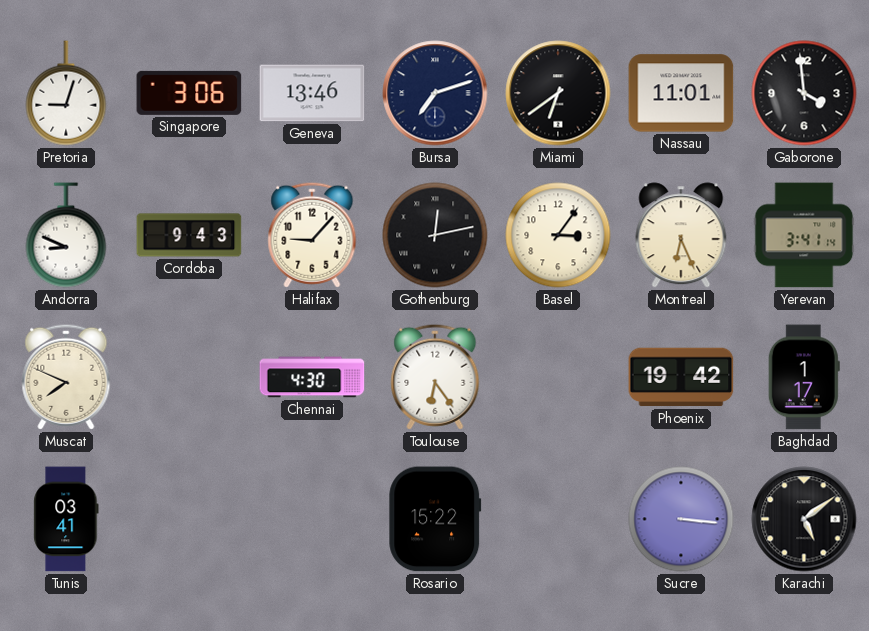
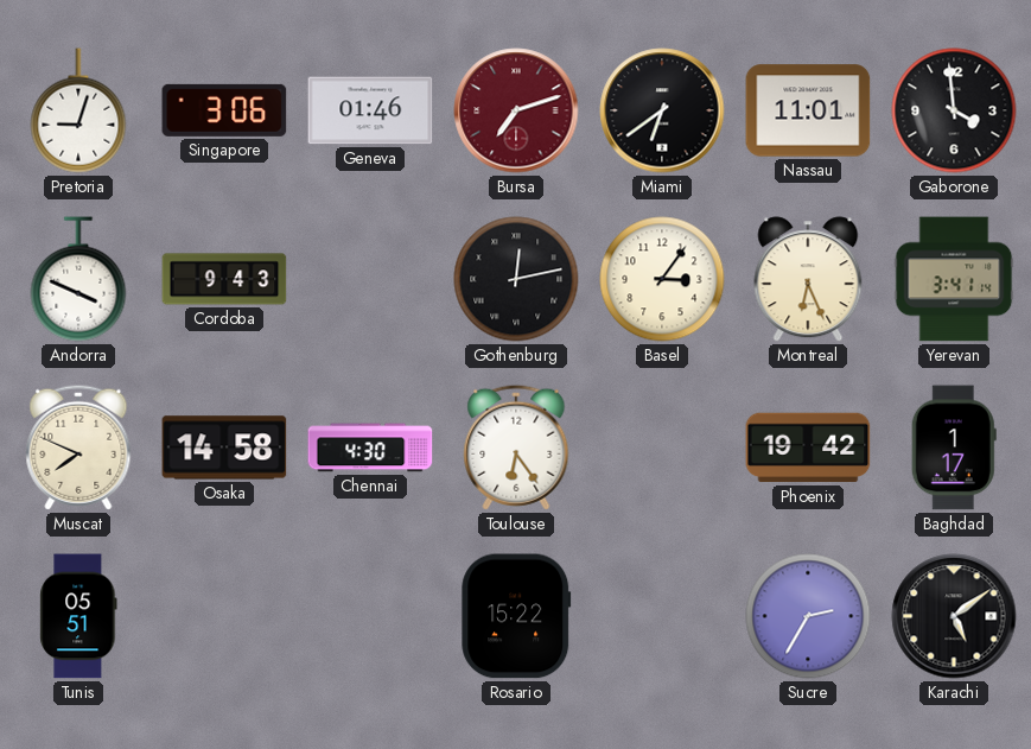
Geneva: 13:46 -> 01:46
Bursa dial: navy -> burgundy
Andorra: 8:49 -> 3:49
Halifax: 9:07 -> none
Osaka: none -> 14:58
Tunis: 03:41 -> 05:51
Sucre: 3:16 -> 2:35
